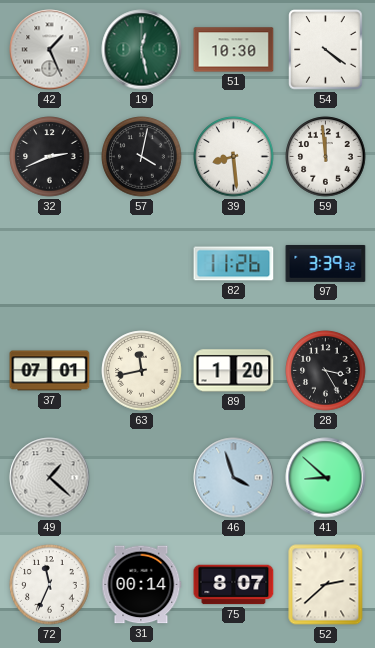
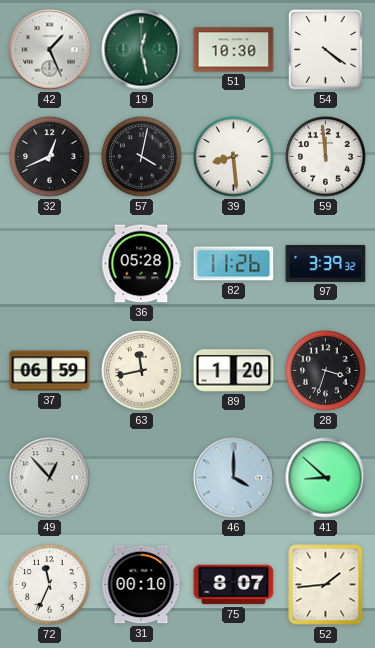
32: 2:41 -> 12:41
36: none -> 05:28
37: 07:01 -> 06:59
28: 3:25 -> 3:33
49: 1:22 -> 12:53
46: 3:57 -> 4:00
31: 00:14 -> 00:10
52: 2:38 -> 1:44
